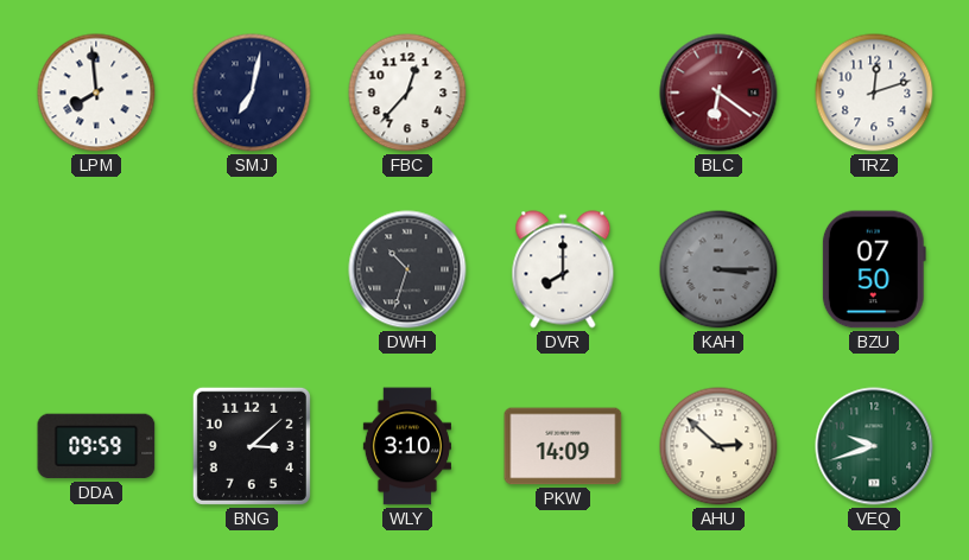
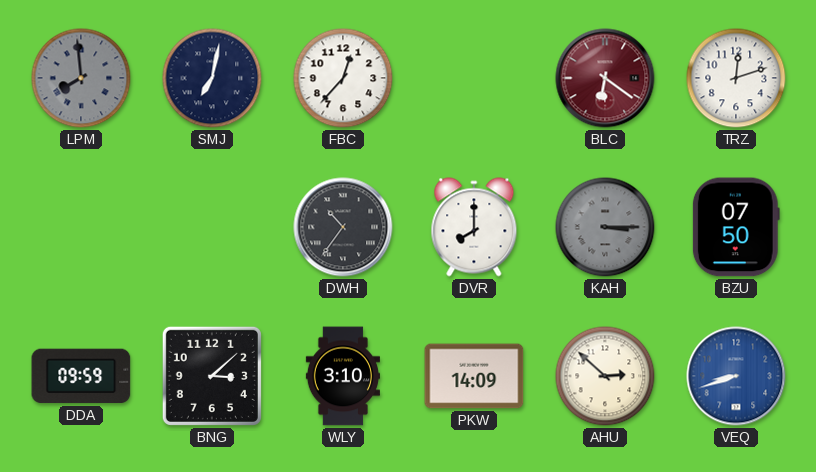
LPM dial: white -> grey
DWH: 10:33 -> 10:36
VEQ: 9:42 -> 8:42
VEQ dial: green -> blue
